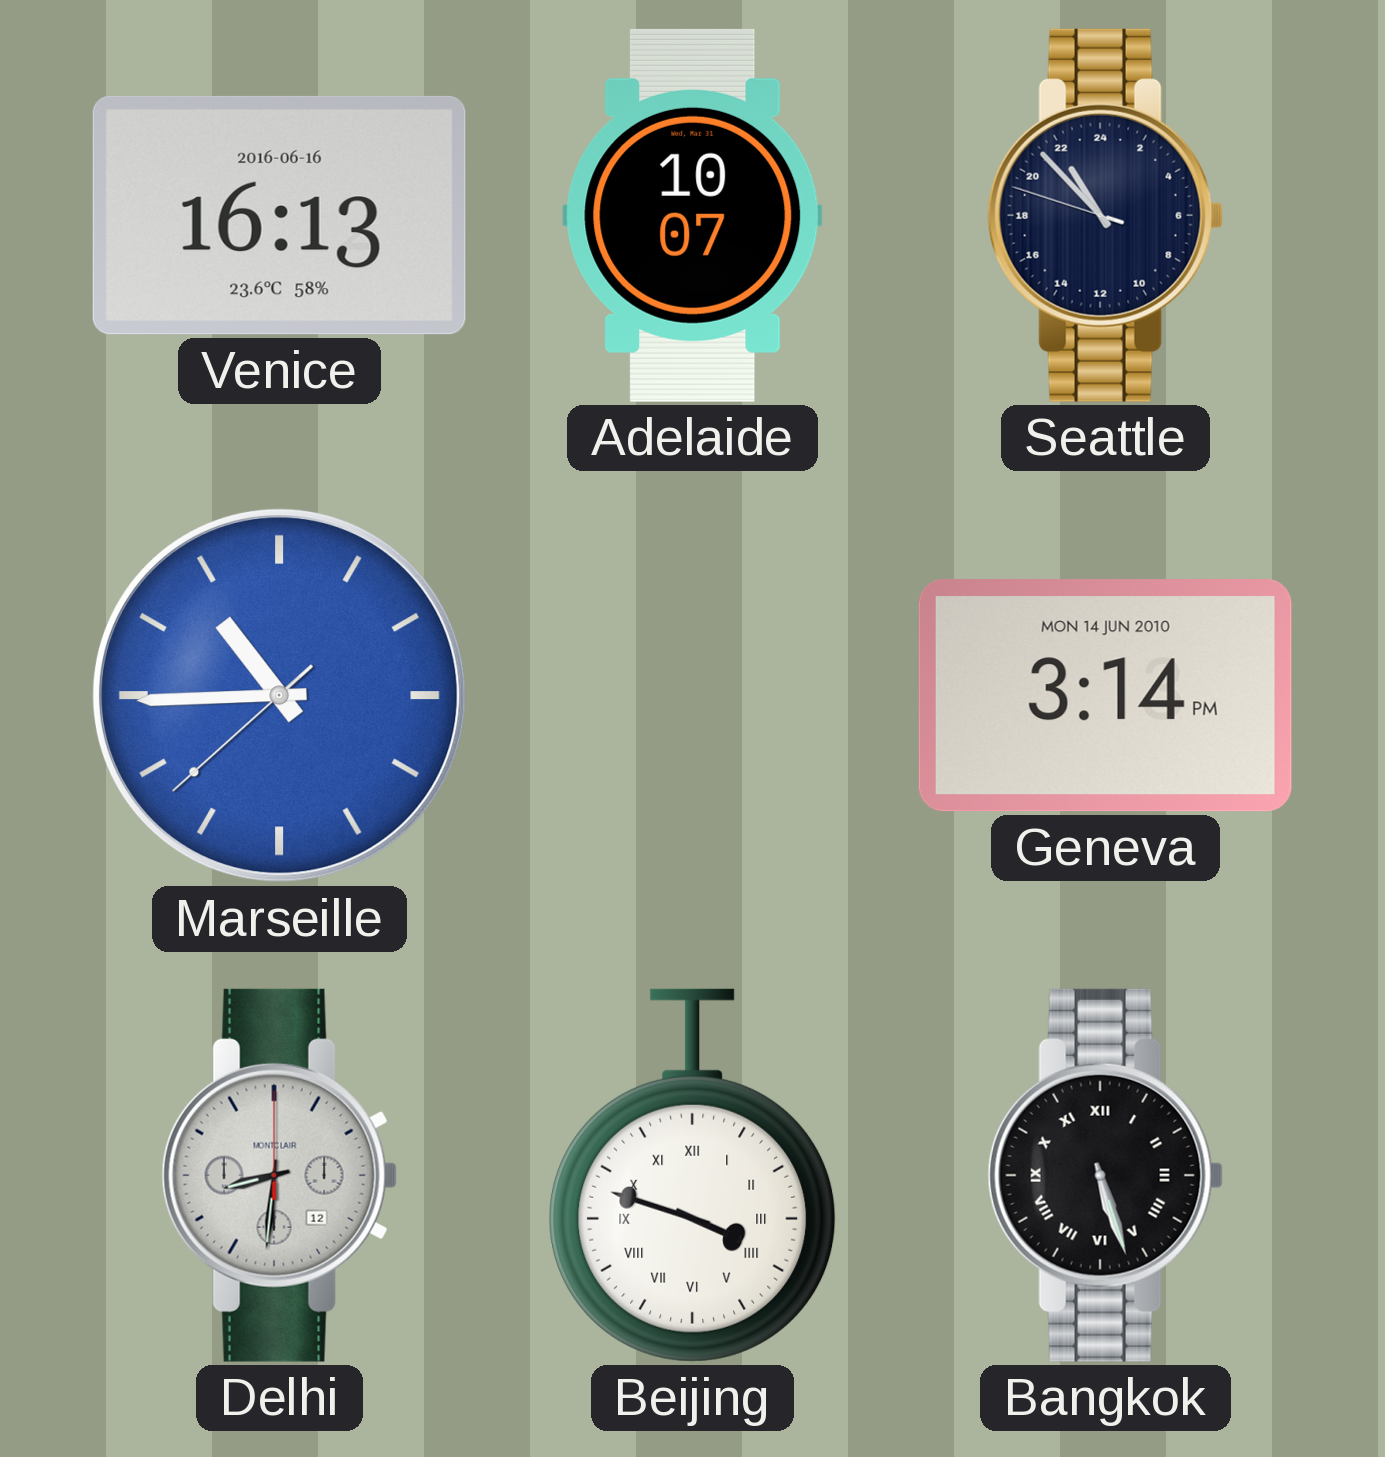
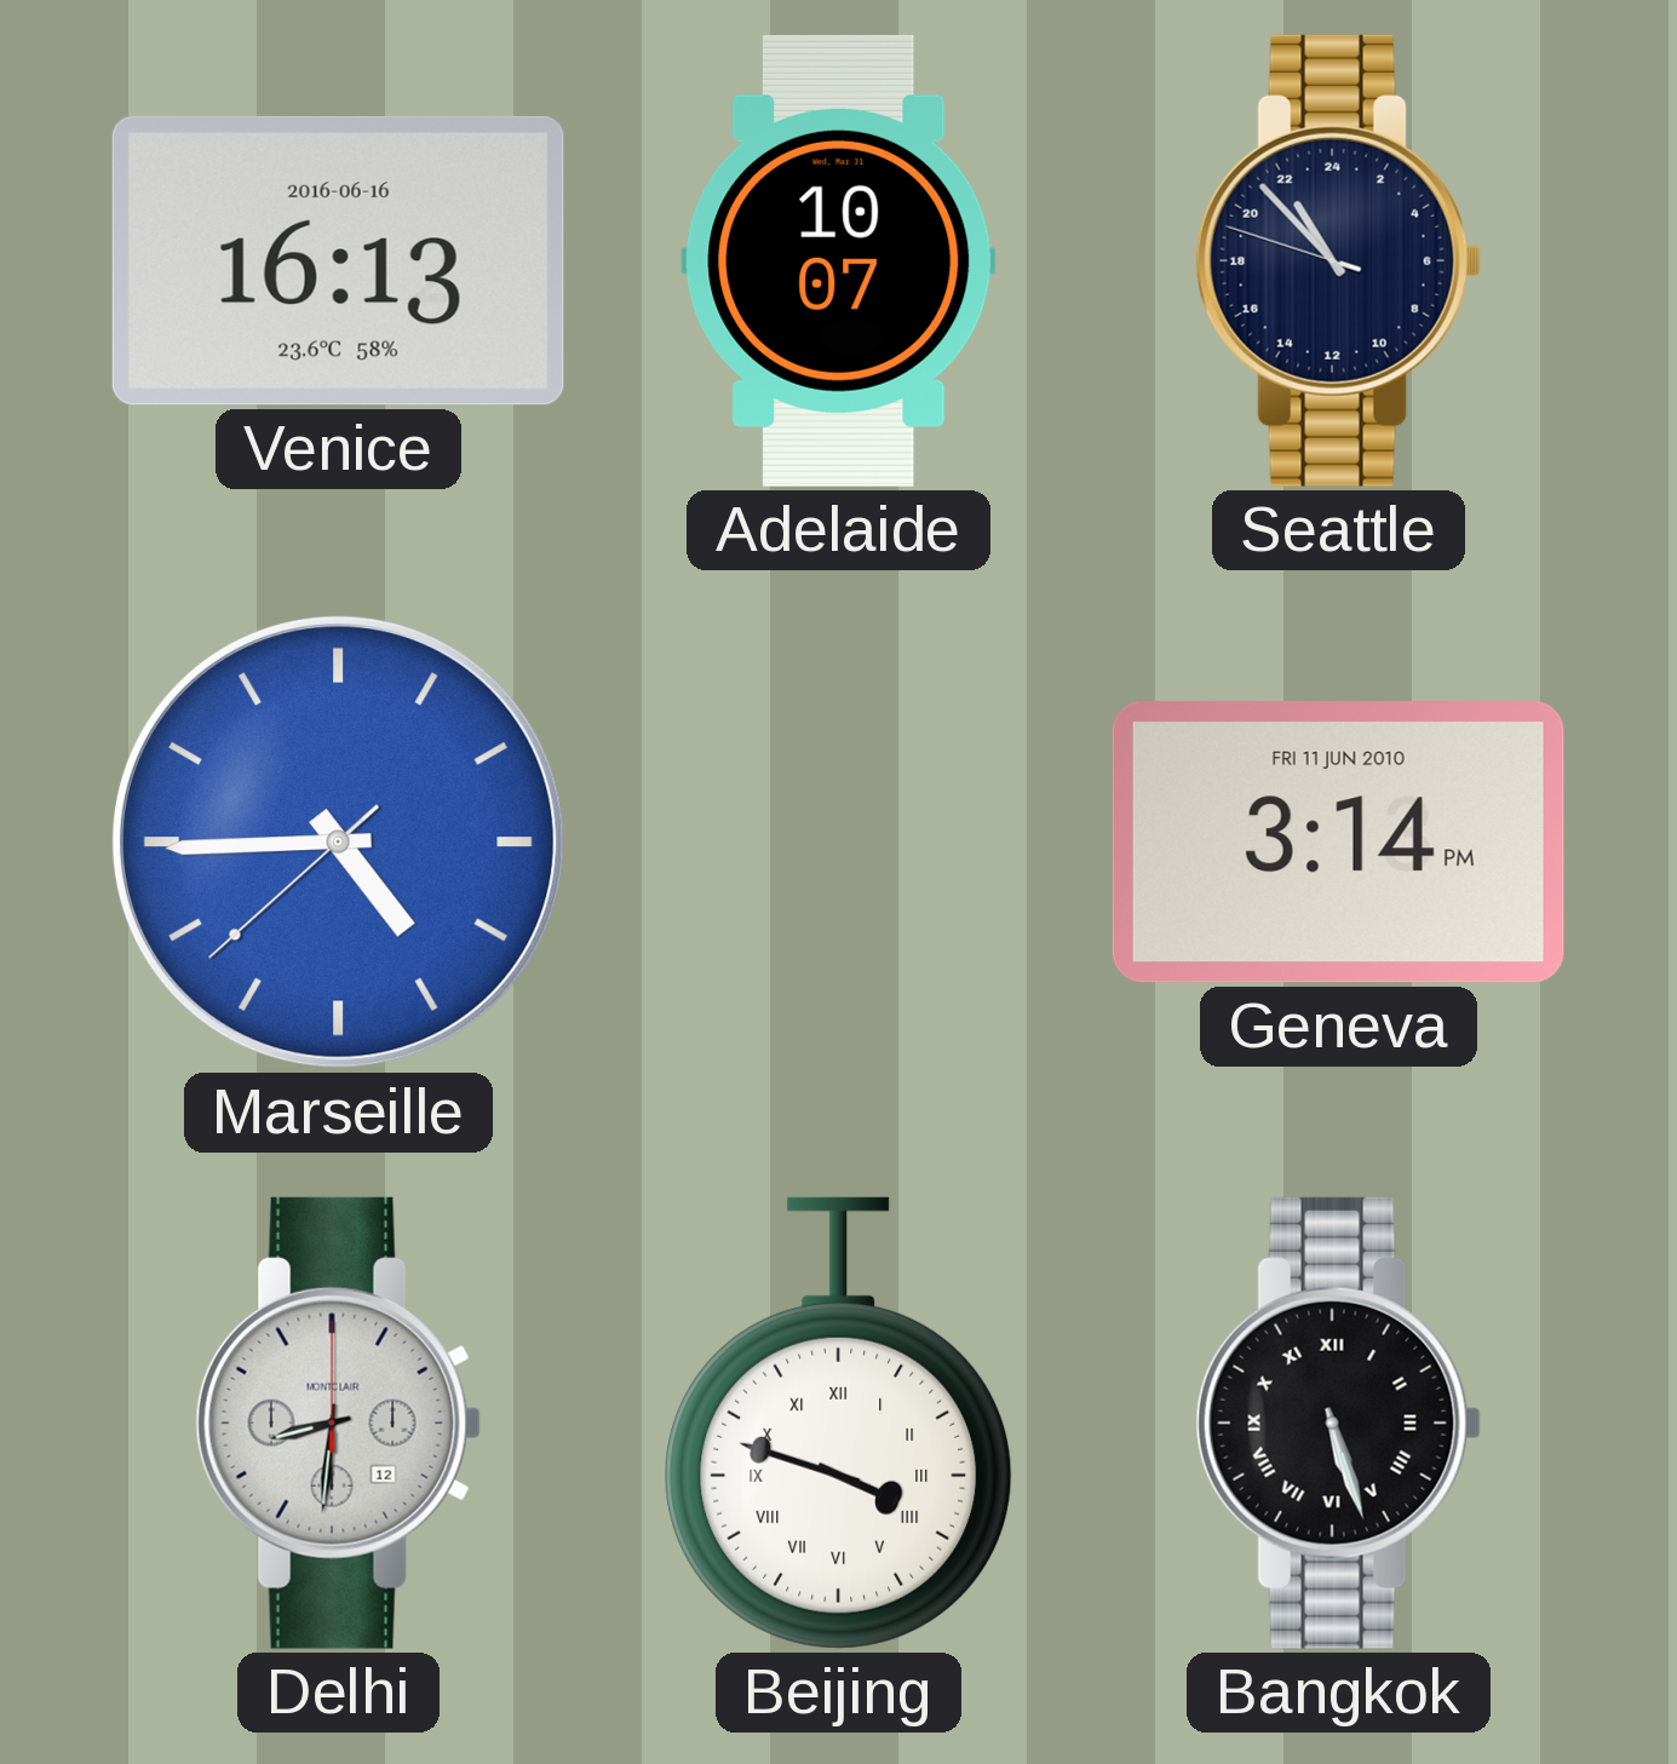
Marseille: 10:44 -> 4:44
Geneva date: MON 14 JUN 2010 -> FRI 11 JUN 2010
